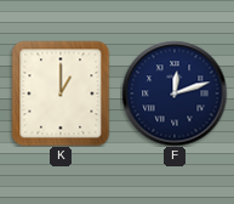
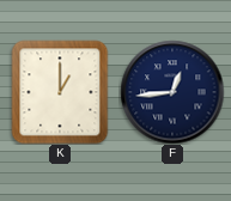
F: 12:12 -> 12:44
